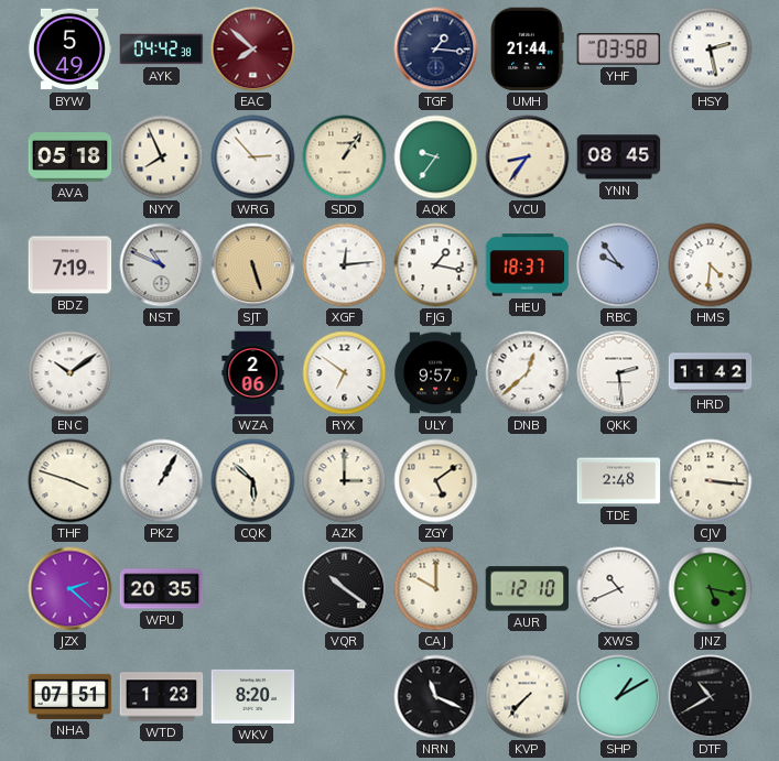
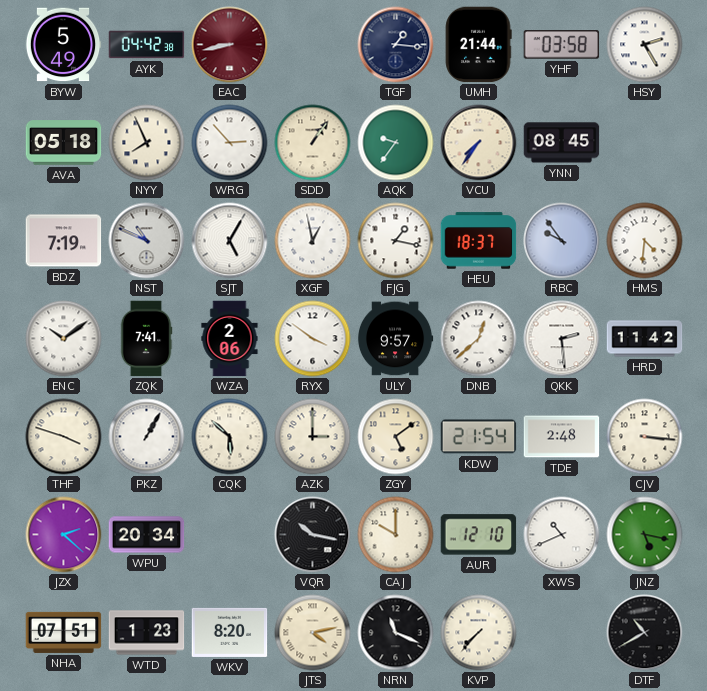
EAC: 7:52 -> 8:43
HSY: 2:28 -> 2:25
VCU: 8:36 -> 7:36
SJT: 5:27 -> 5:05
SJT dial: champagne -> white
XGF: 12:14 -> 12:58
ZQK: none -> 7:41
RYX: 6:51 -> 3:51
KDW: none -> 21:54
WPU: 20:35 -> 20:34
VQR: 10:21 -> 10:17
JTS: none -> 4:13
SHP: 1:10 -> none
